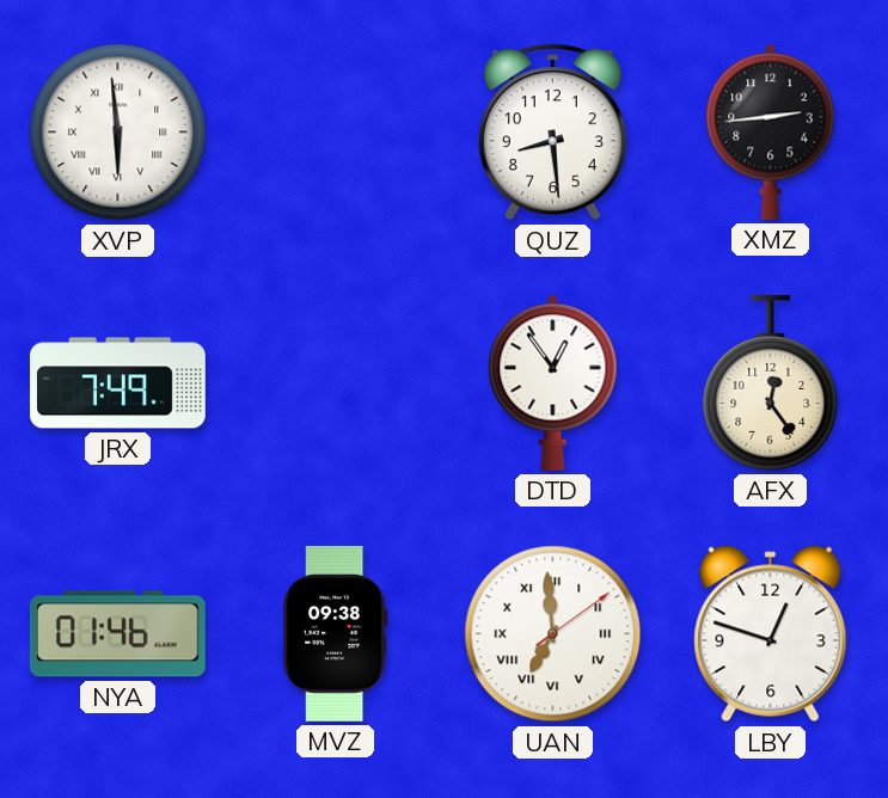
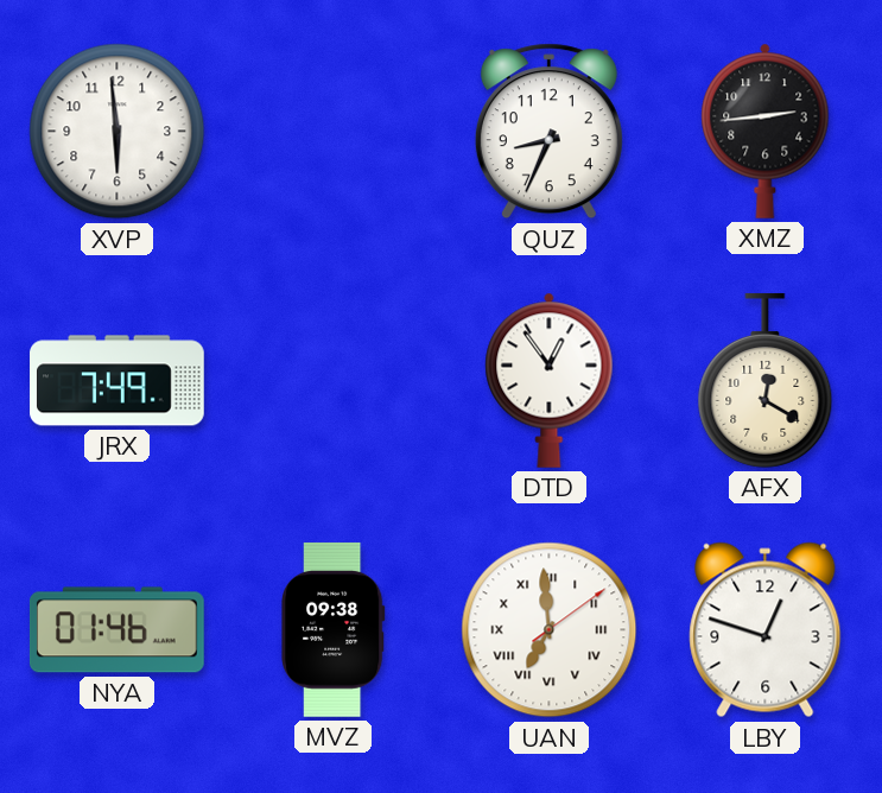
XVP numerals: Roman -> Arabic
QUZ: 8:29 -> 8:34
AFX: 12:24 -> 12:20
